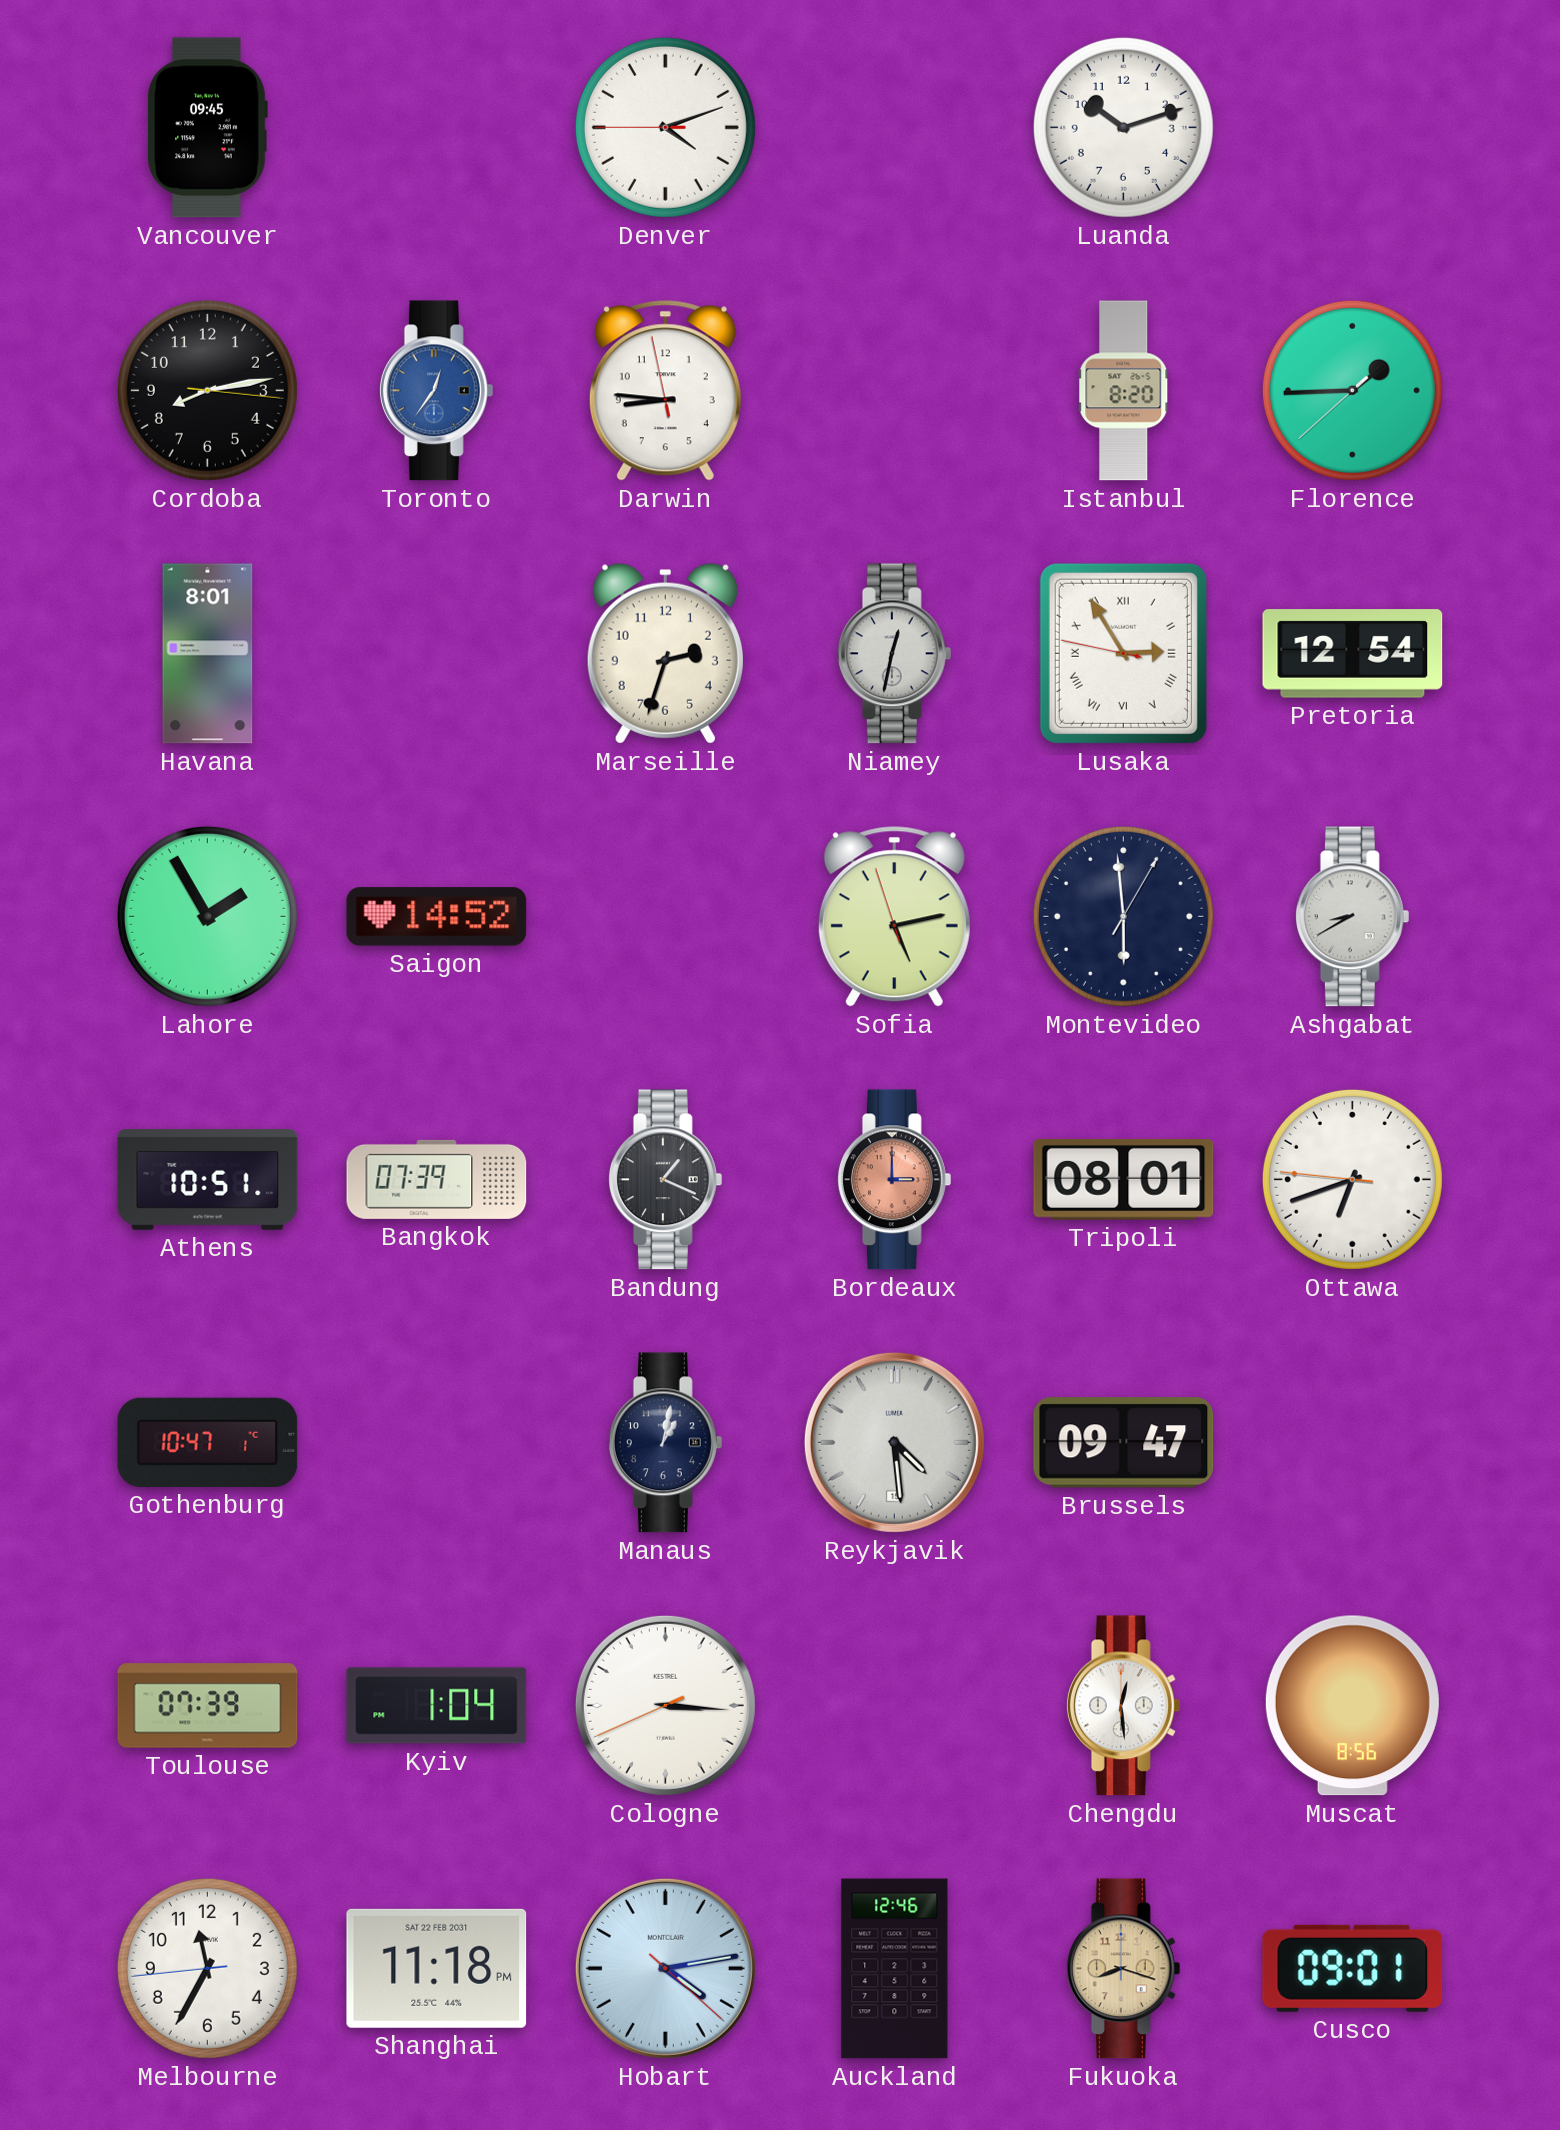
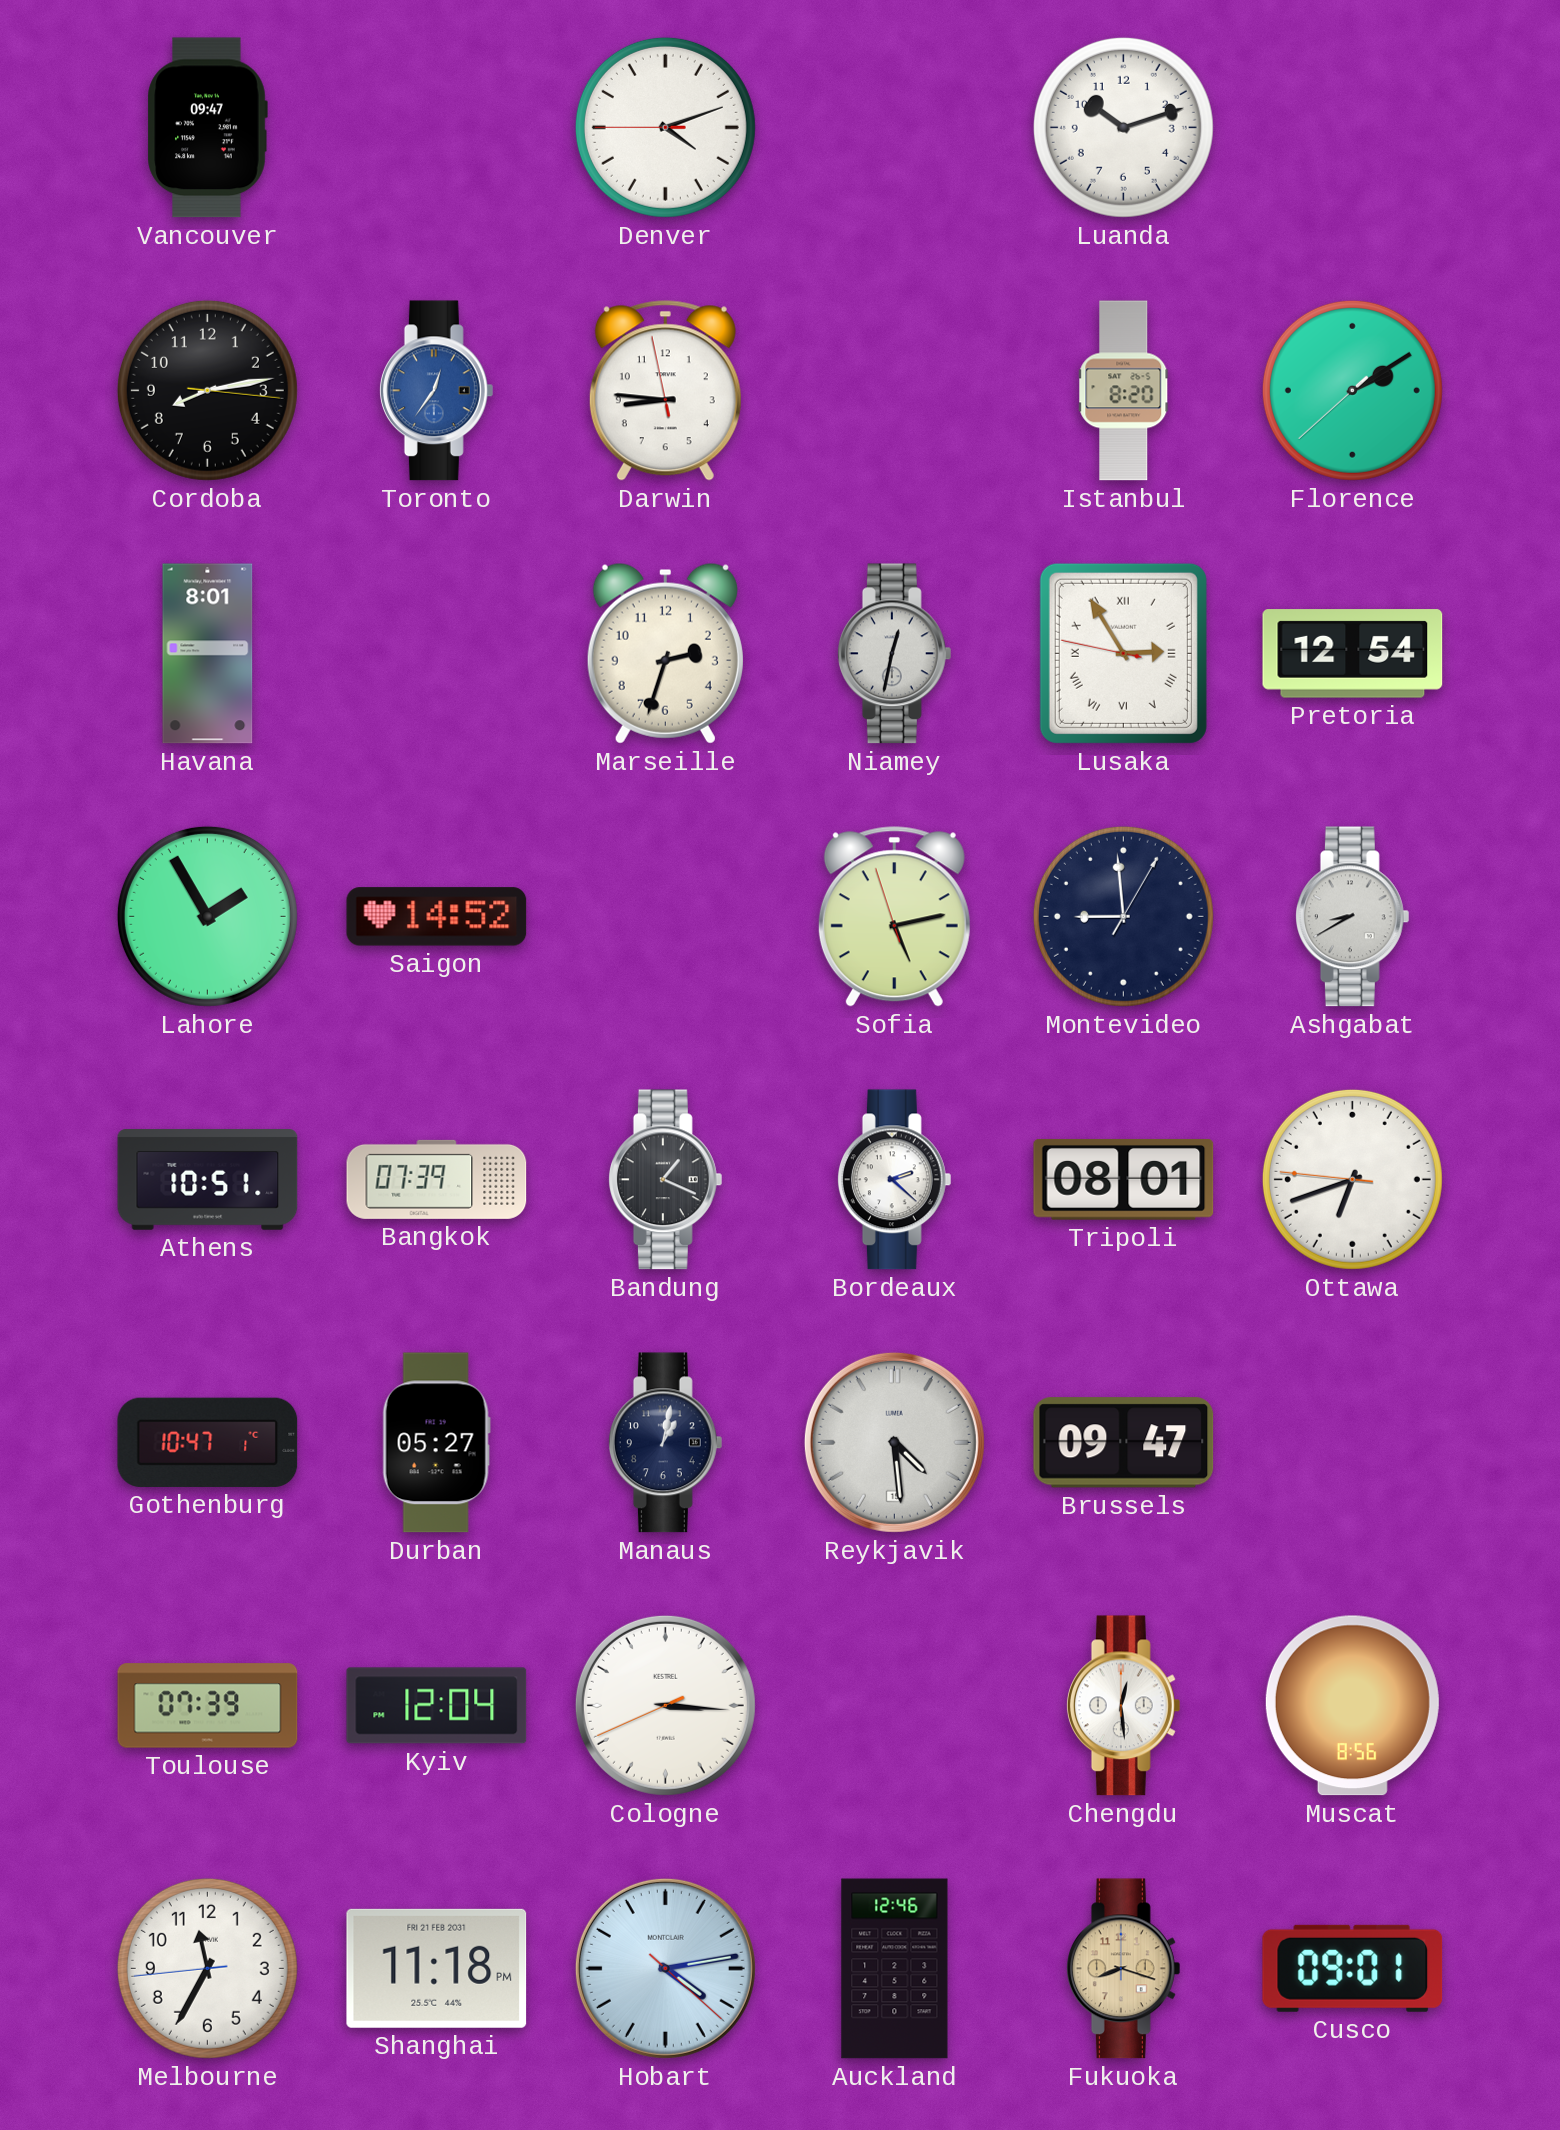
Vancouver: 09:45 -> 09:47
Florence: 1:44 -> 2:09
Montevideo: 5:59 -> 8:59
Bordeaux: 3:00 -> 2:22
Bordeaux dial: salmon -> white
Durban: none -> 05:27
Kyiv: 1:04 -> 12:04
Shanghai date: SAT 22 FEB 2031 -> FRI 21 FEB 2031
